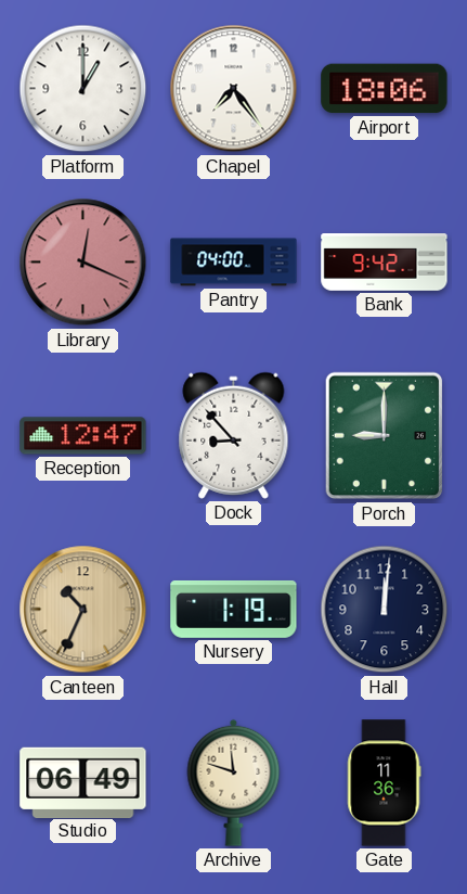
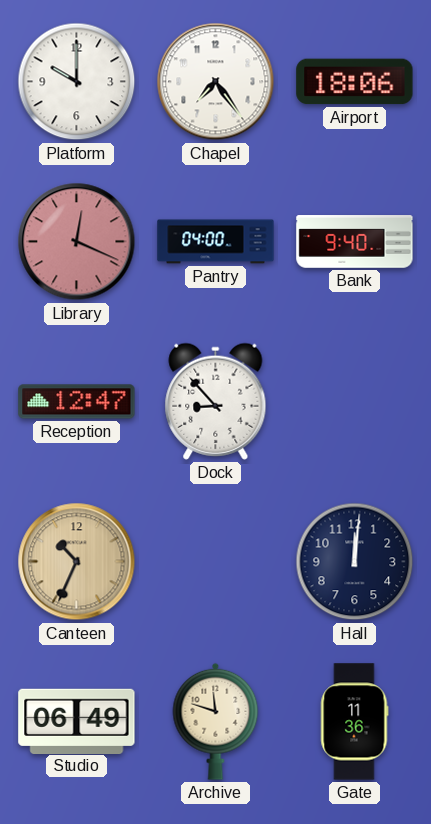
Platform: 1:00 -> 10:00
Bank: 9:42 -> 9:40
Porch: 9:00 -> none
Nursery: 1:19 -> none
